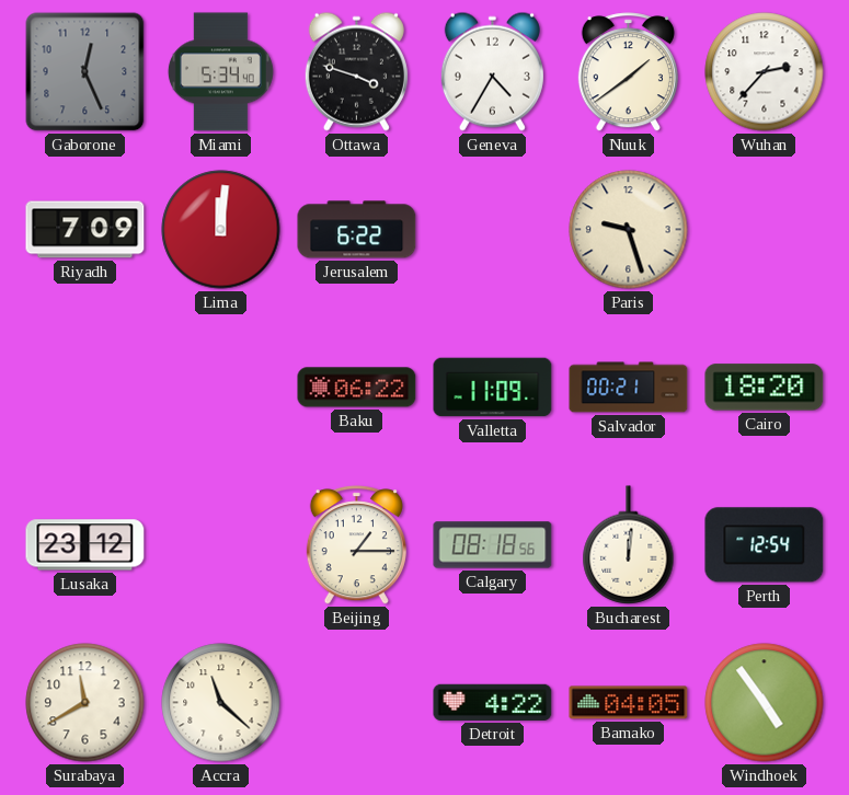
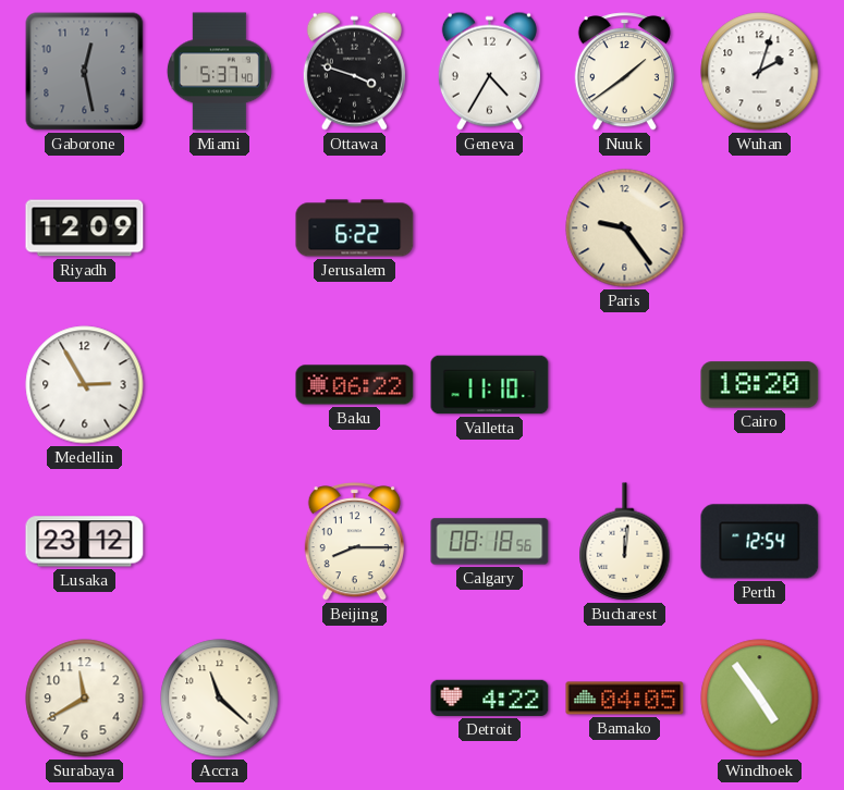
Gaborone: 12:26 -> 12:28
Miami: 5:34 -> 5:37
Wuhan: 2:37 -> 2:03
Riyadh: 7:09 -> 12:09
Lima: 12:01 -> none
Paris: 9:27 -> 9:24
Medellin: none -> 2:55
Valletta: 11:09 -> 11:10
Salvador: 00:21 -> none
Beijing: 1:15 -> 8:15
